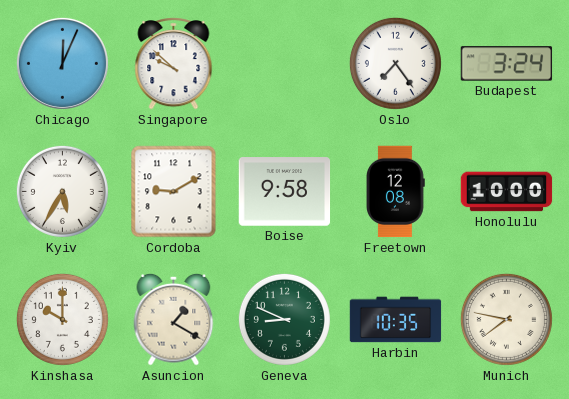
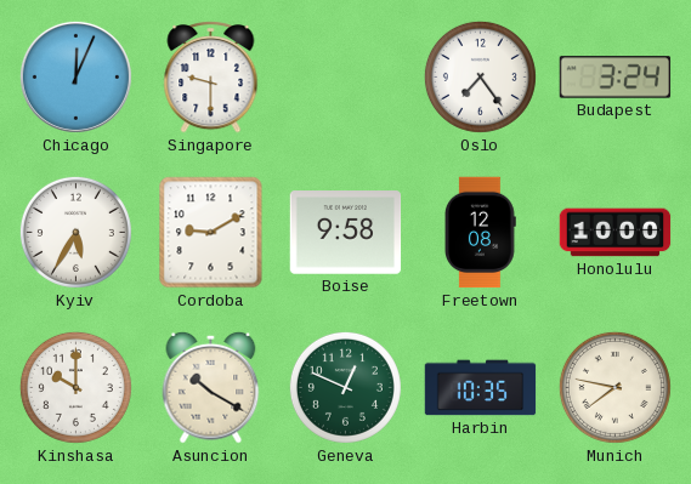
Singapore: 9:52 -> 9:30
Asuncion: 1:20 -> 10:20
Geneva: 8:49 -> 12:49
